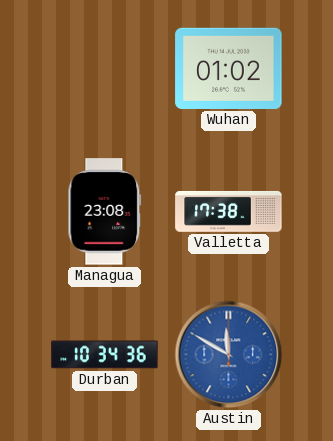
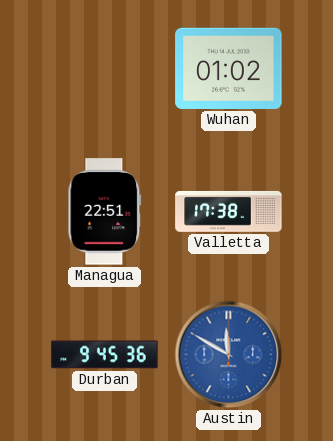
Managua: 23:08 -> 22:51
Durban: 10:34 -> 9:45
